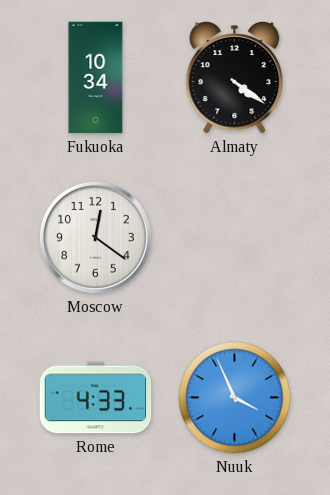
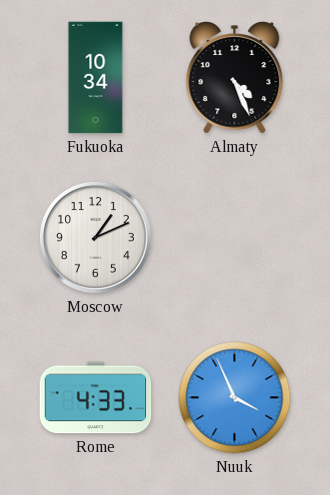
Almaty: 4:21 -> 4:26
Moscow: 12:21 -> 1:11
